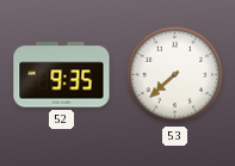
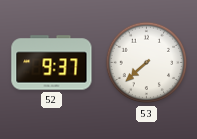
52: 9:35 -> 9:37
